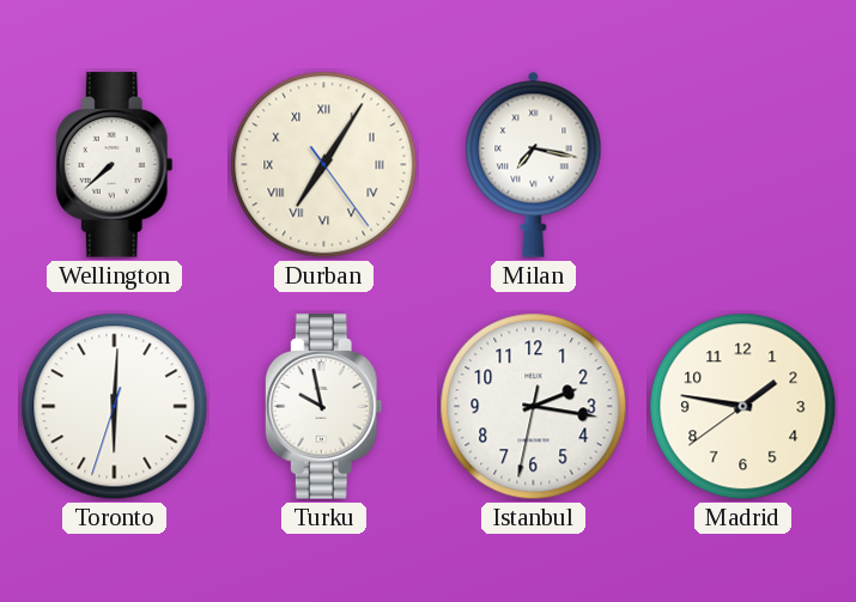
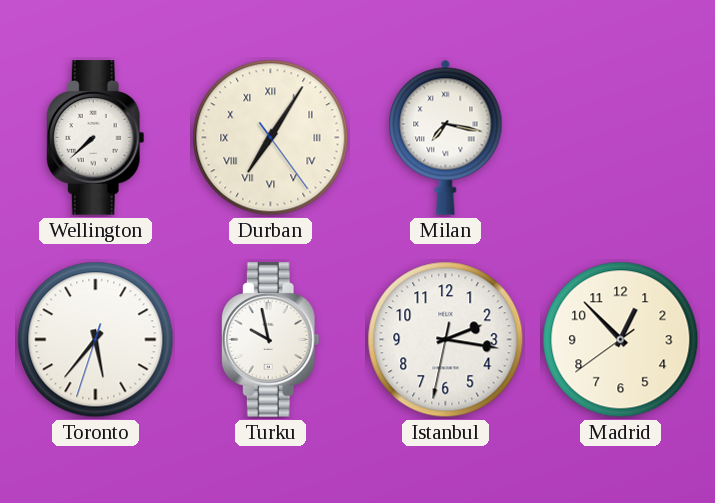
Toronto: 6:00 -> 5:36
Madrid: 1:46 -> 12:52
